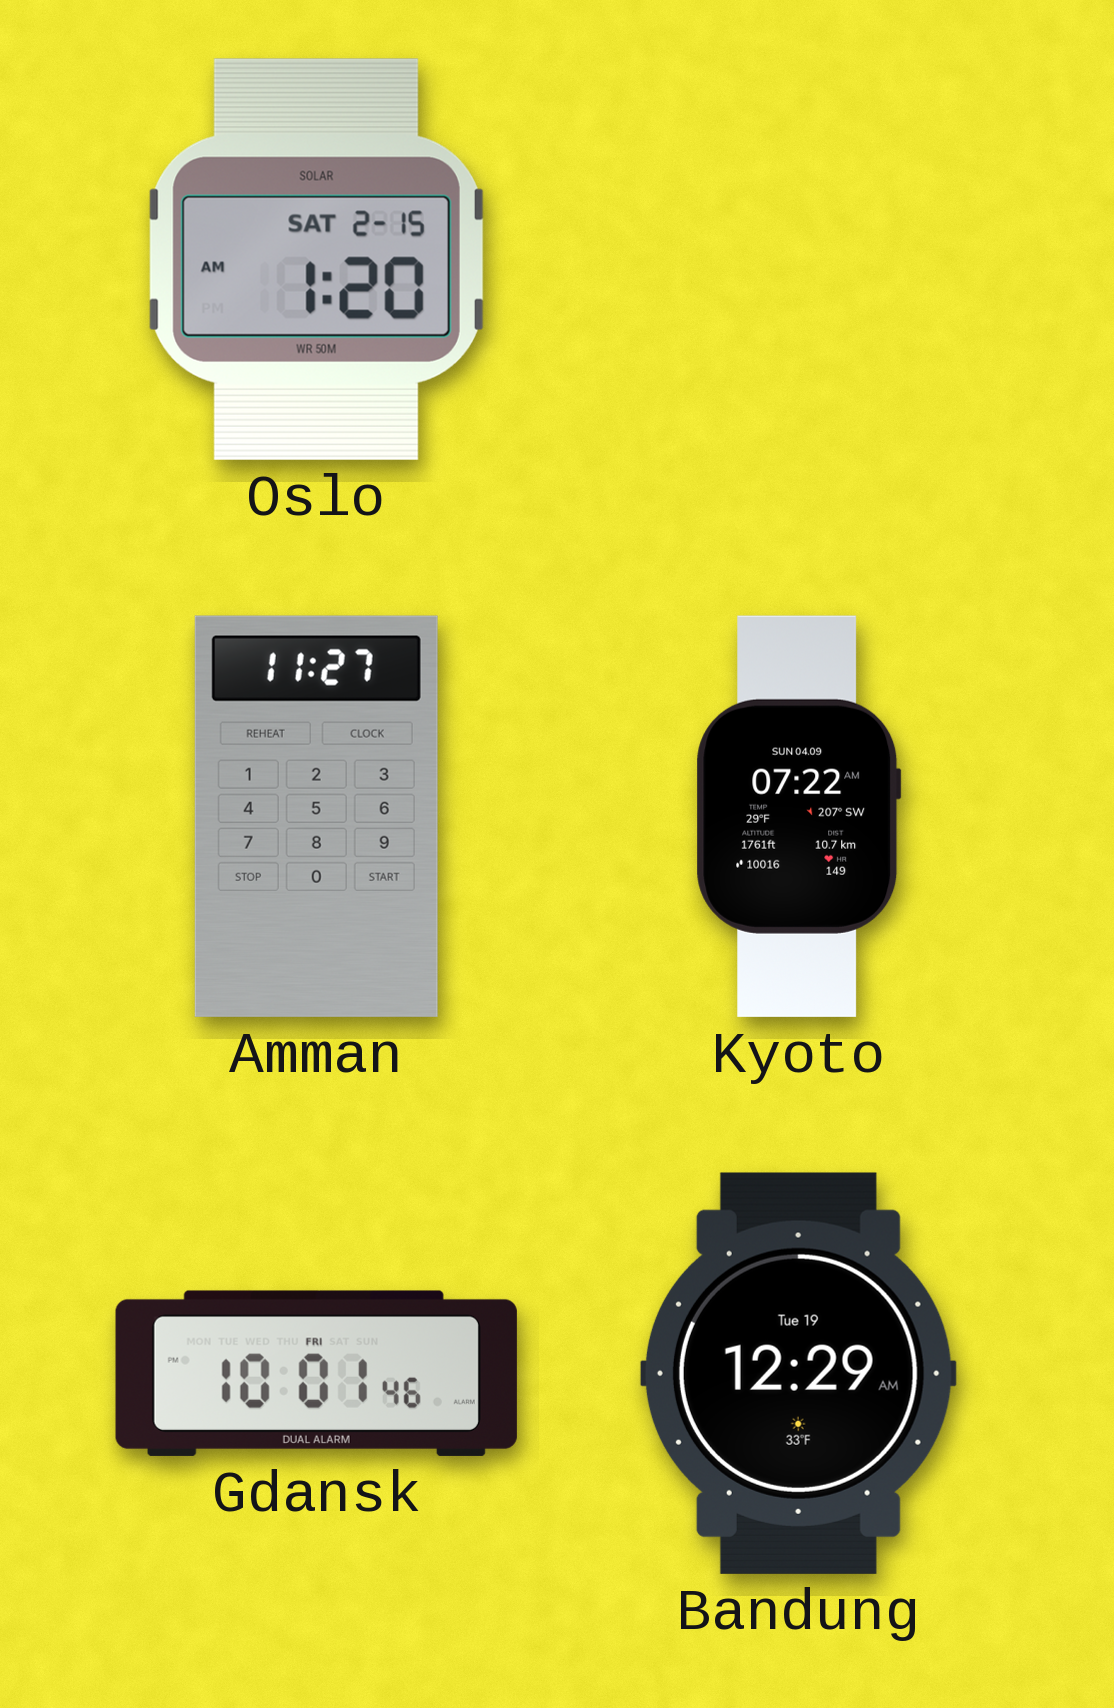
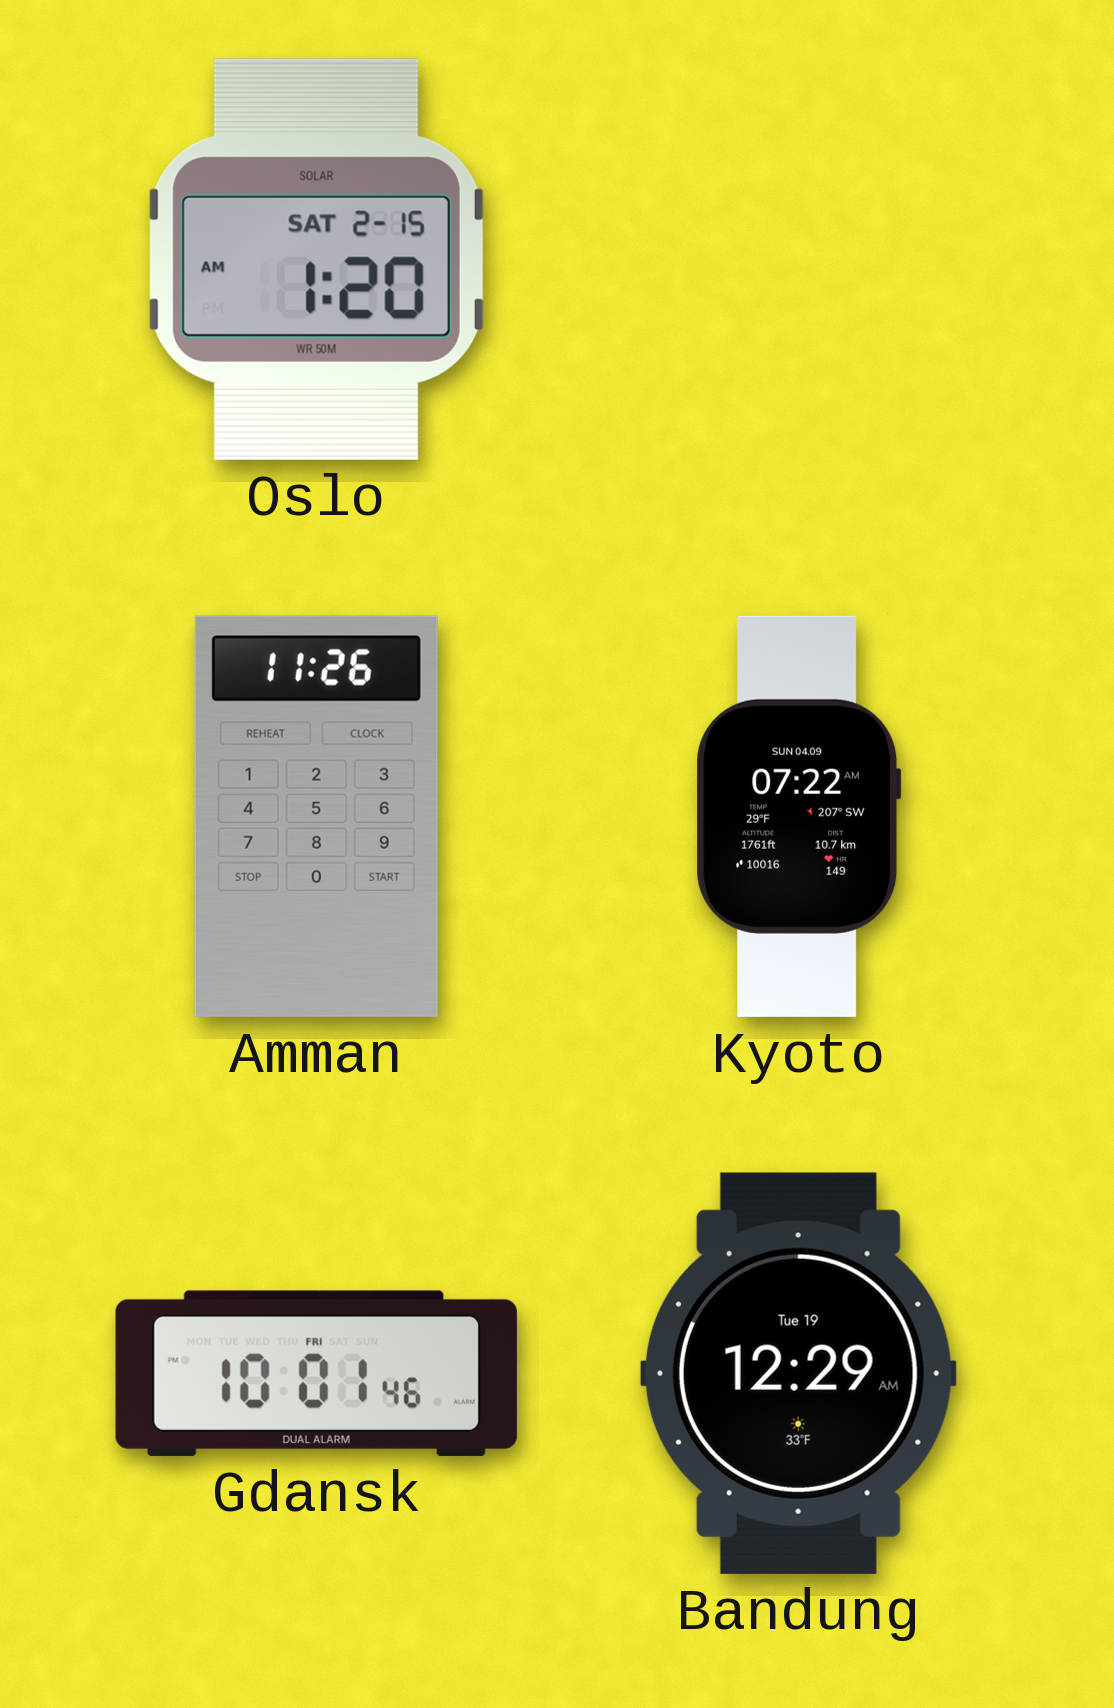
Amman: 11:27 -> 11:26
